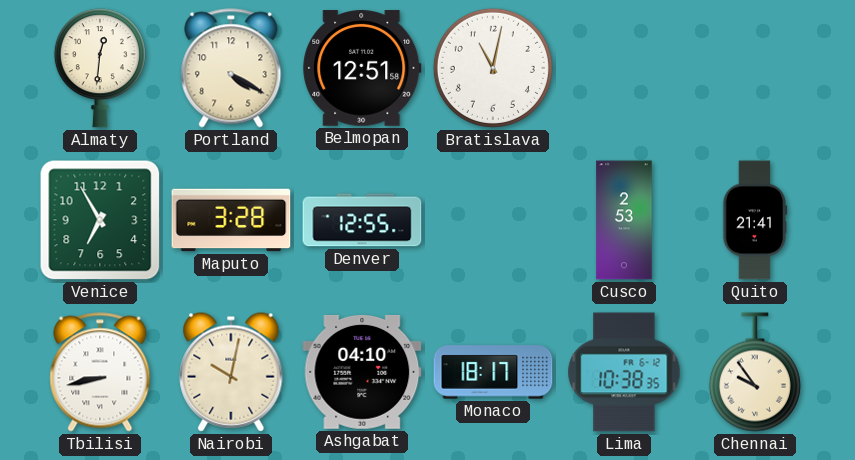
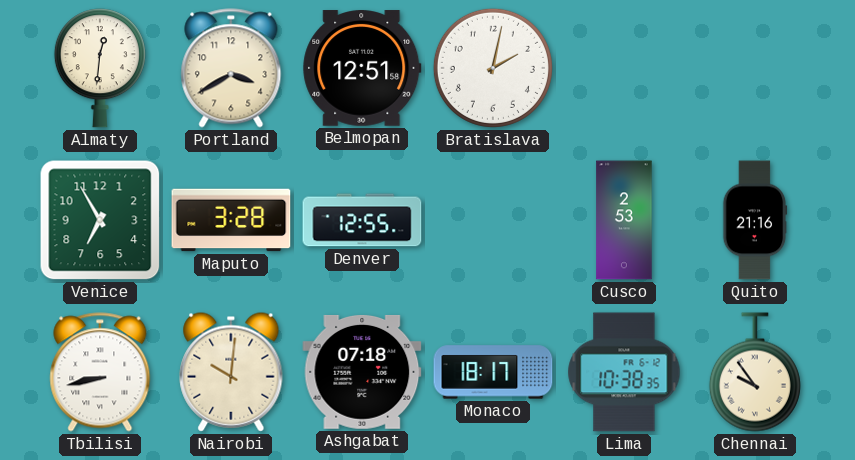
Portland: 4:20 -> 3:40
Bratislava: 11:02 -> 2:02
Quito: 21:41 -> 21:16
Nairobi: 10:02 -> 10:01
Ashgabat: 04:10 -> 07:18
